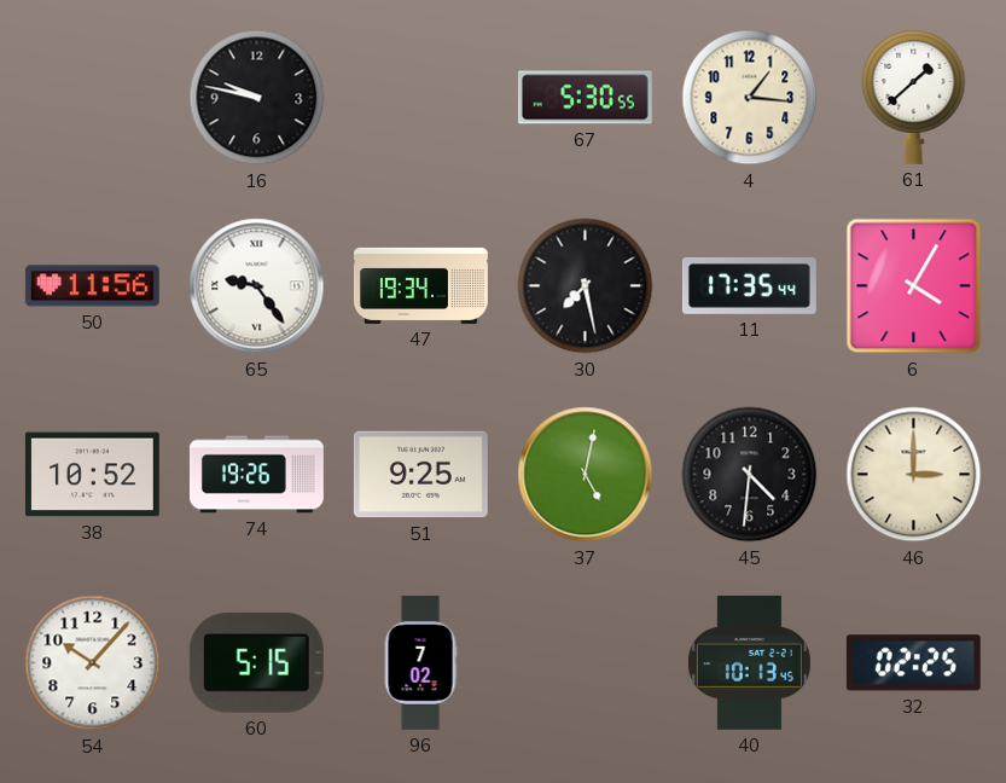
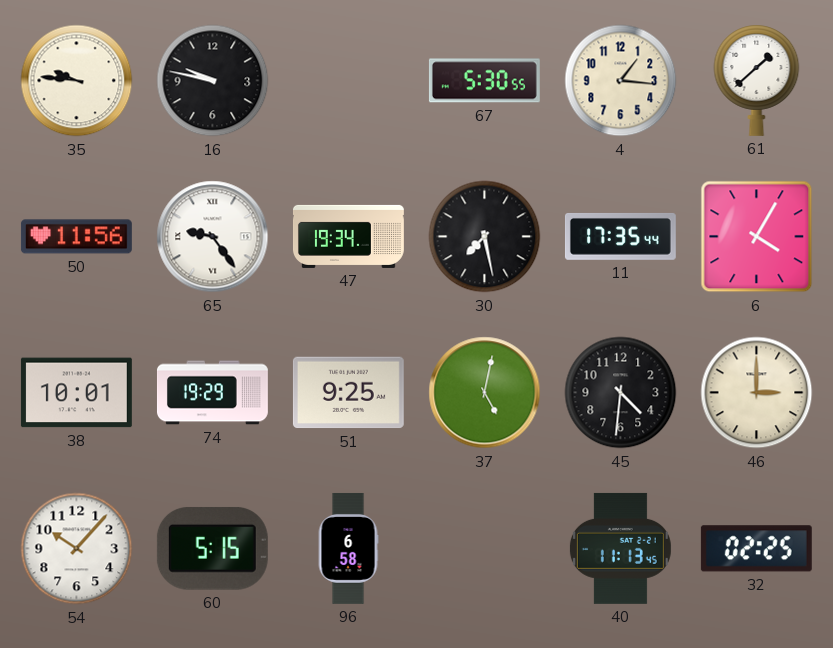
35: none -> 9:46
38: 10:52 -> 10:01
74: 19:26 -> 19:29
96: 7:02 -> 6:58
40: 10:13 -> 11:13
